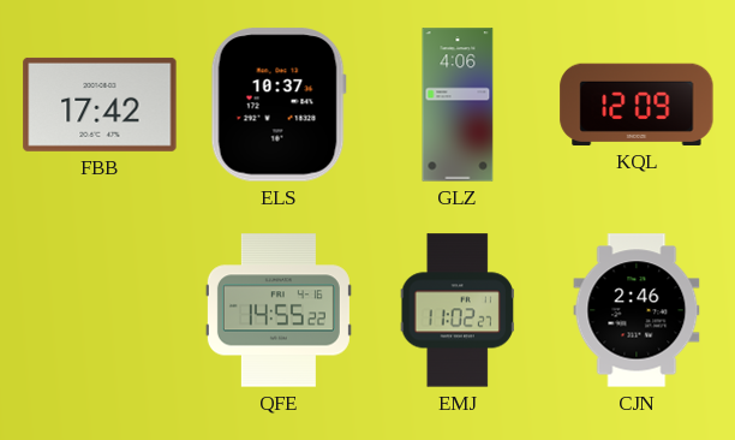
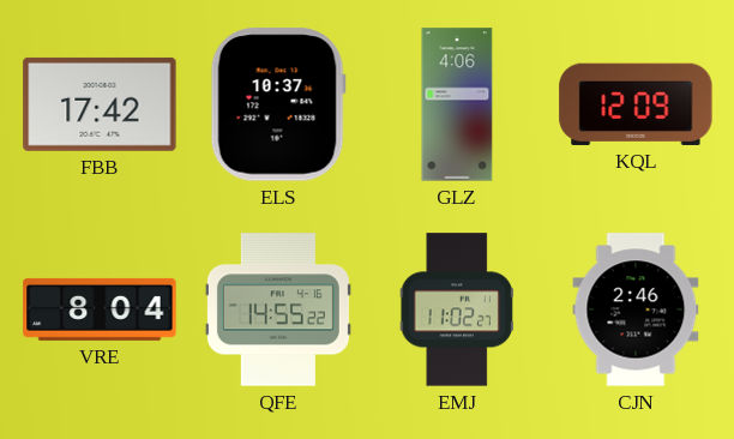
VRE: none -> 8:04
